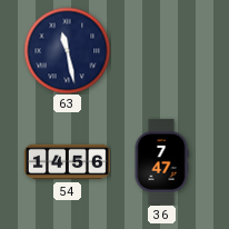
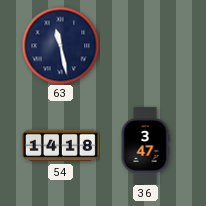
54: 14:56 -> 14:18
36: 7:47 -> 3:47
